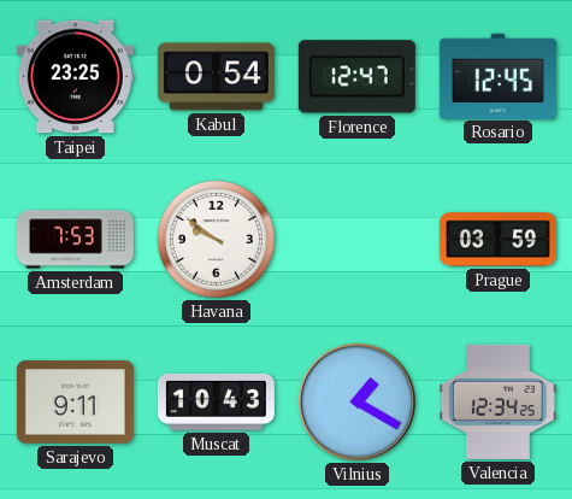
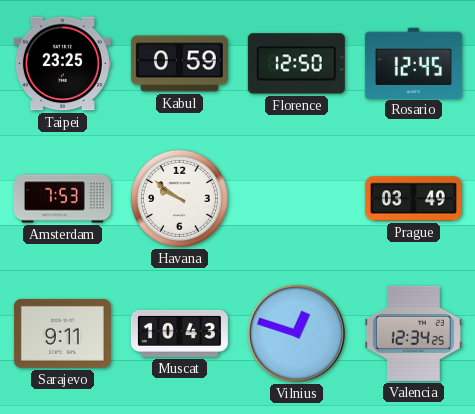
Kabul: 0:54 -> 0:59
Florence: 12:47 -> 12:50
Prague: 03:59 -> 03:49
Vilnius: 1:20 -> 12:48
